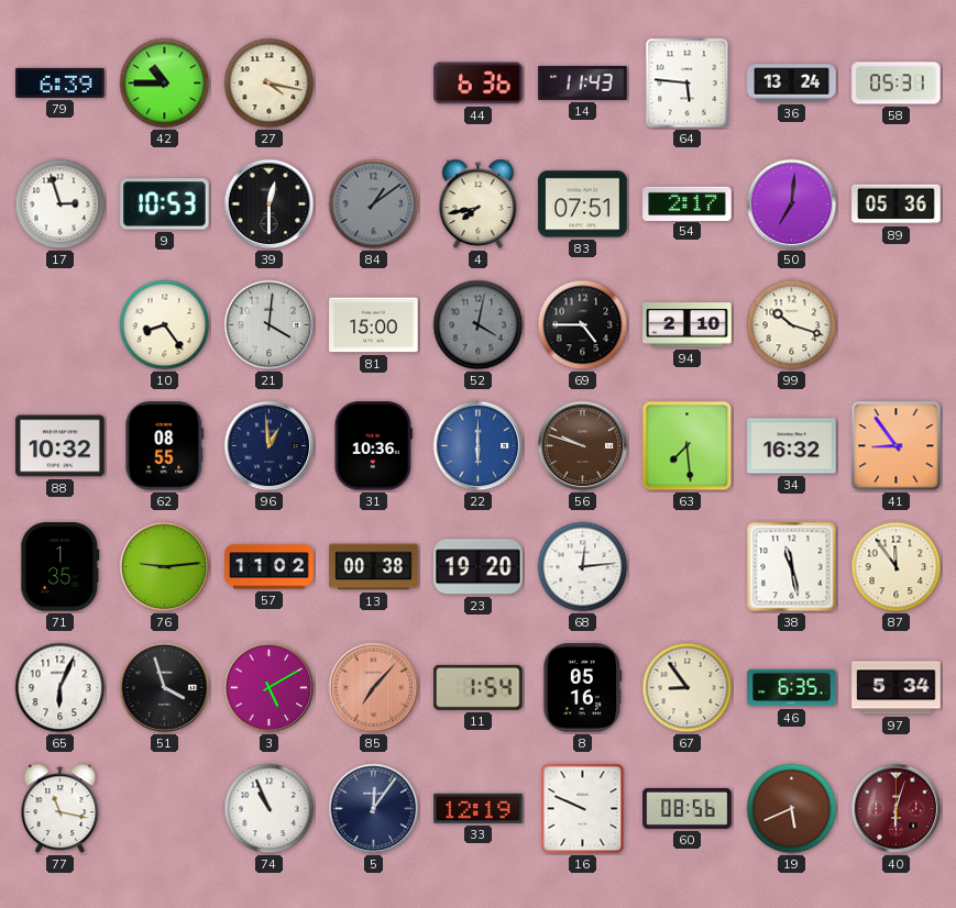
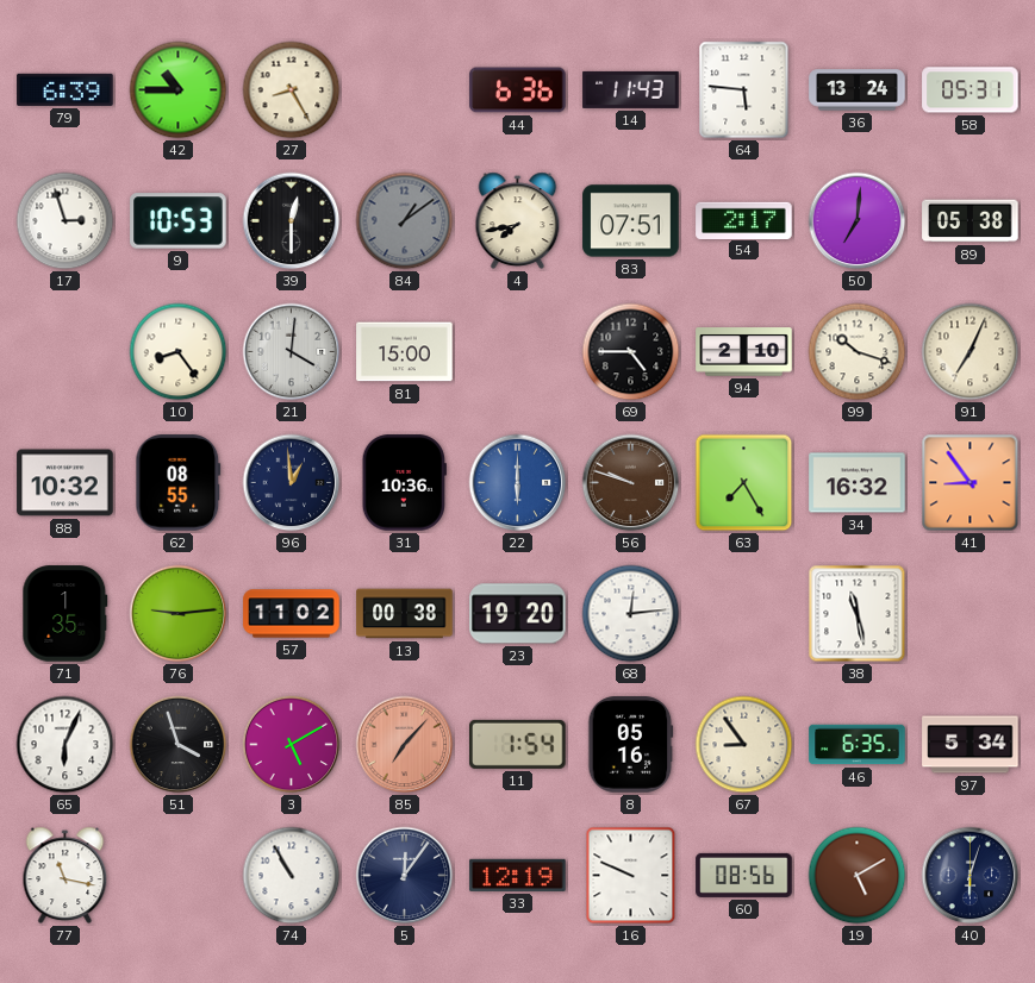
27: 4:17 -> 8:25
89: 05:36 -> 05:38
52: 4:02 -> none
91: none -> 7:04
63: 7:29 -> 7:25
87: 11:54 -> none
74: 10:56 -> 10:55
19: 5:41 -> 5:10
40 dial: burgundy -> navy
